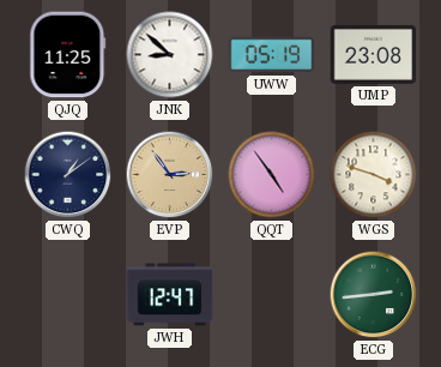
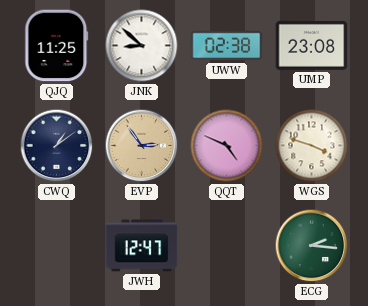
UWW: 05:19 -> 02:38
QQT: 4:54 -> 4:49
ECG: 2:44 -> 2:16
